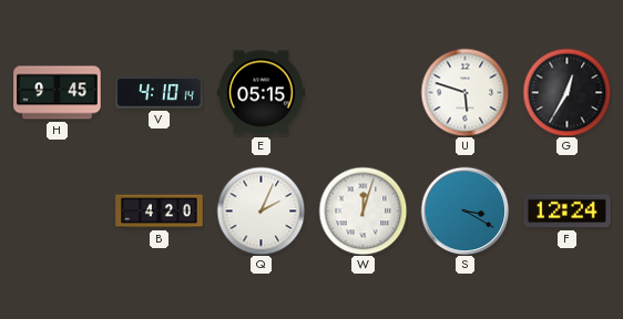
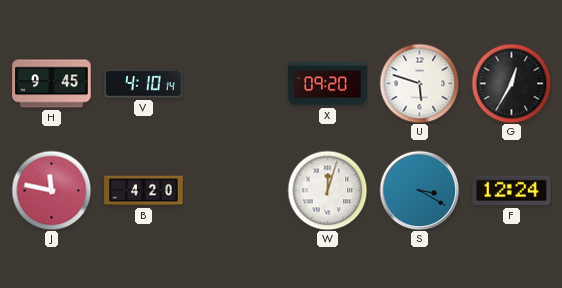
E: 05:15 -> none
X: none -> 09:20
J: none -> 11:47
Q: 2:04 -> none
